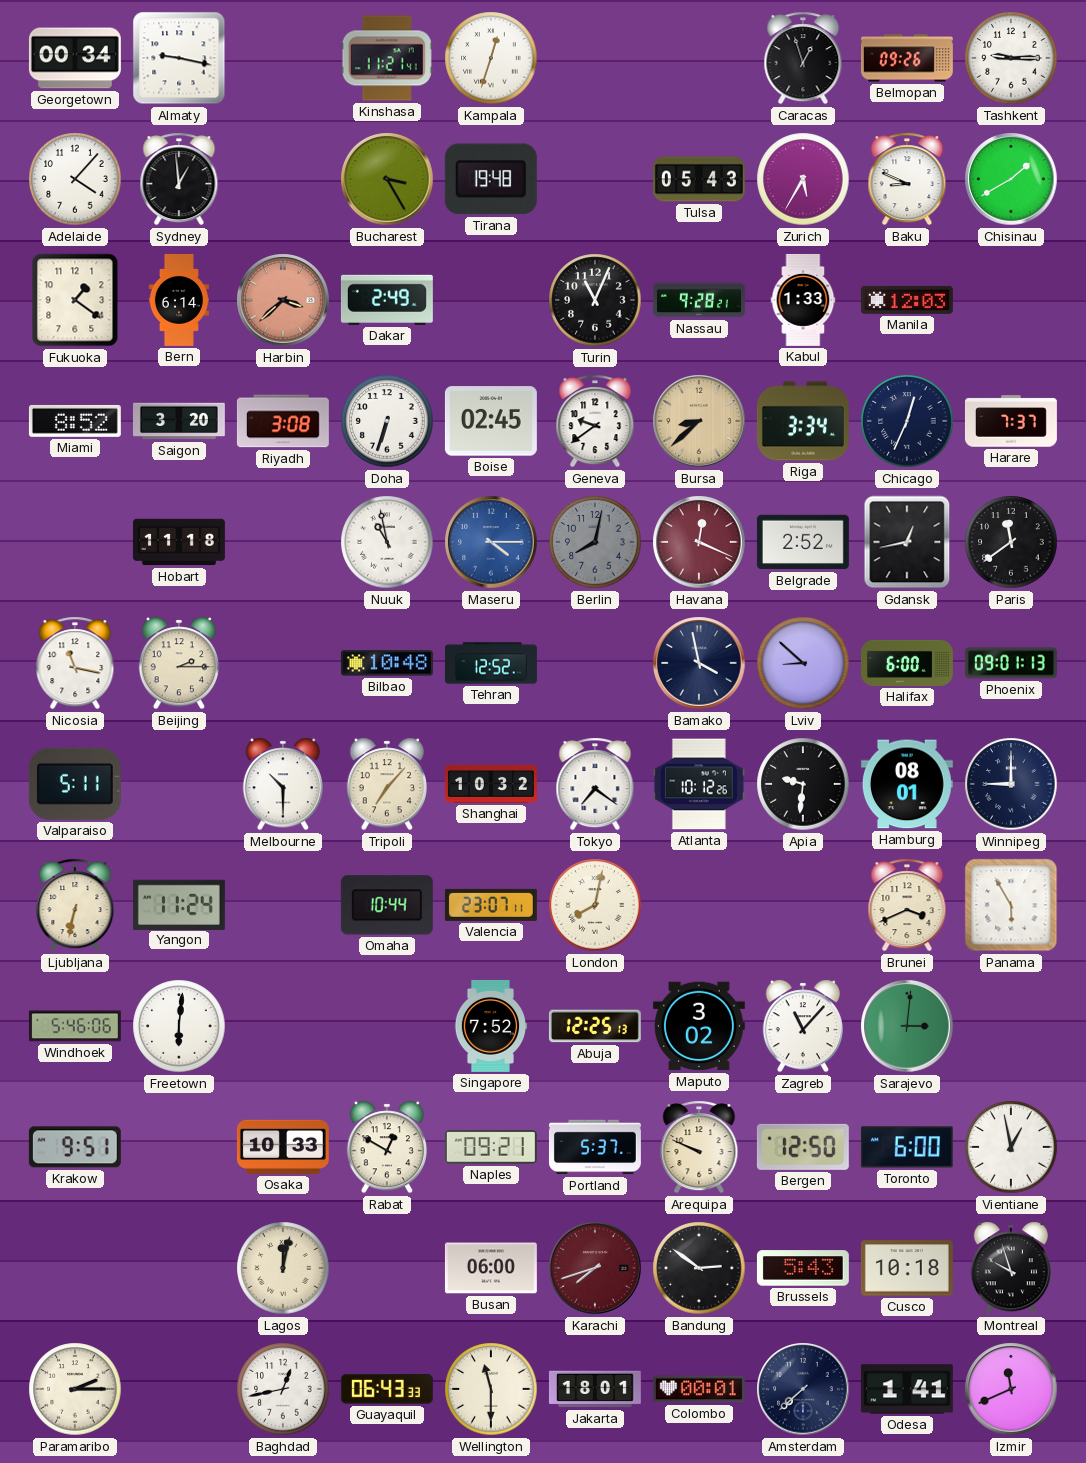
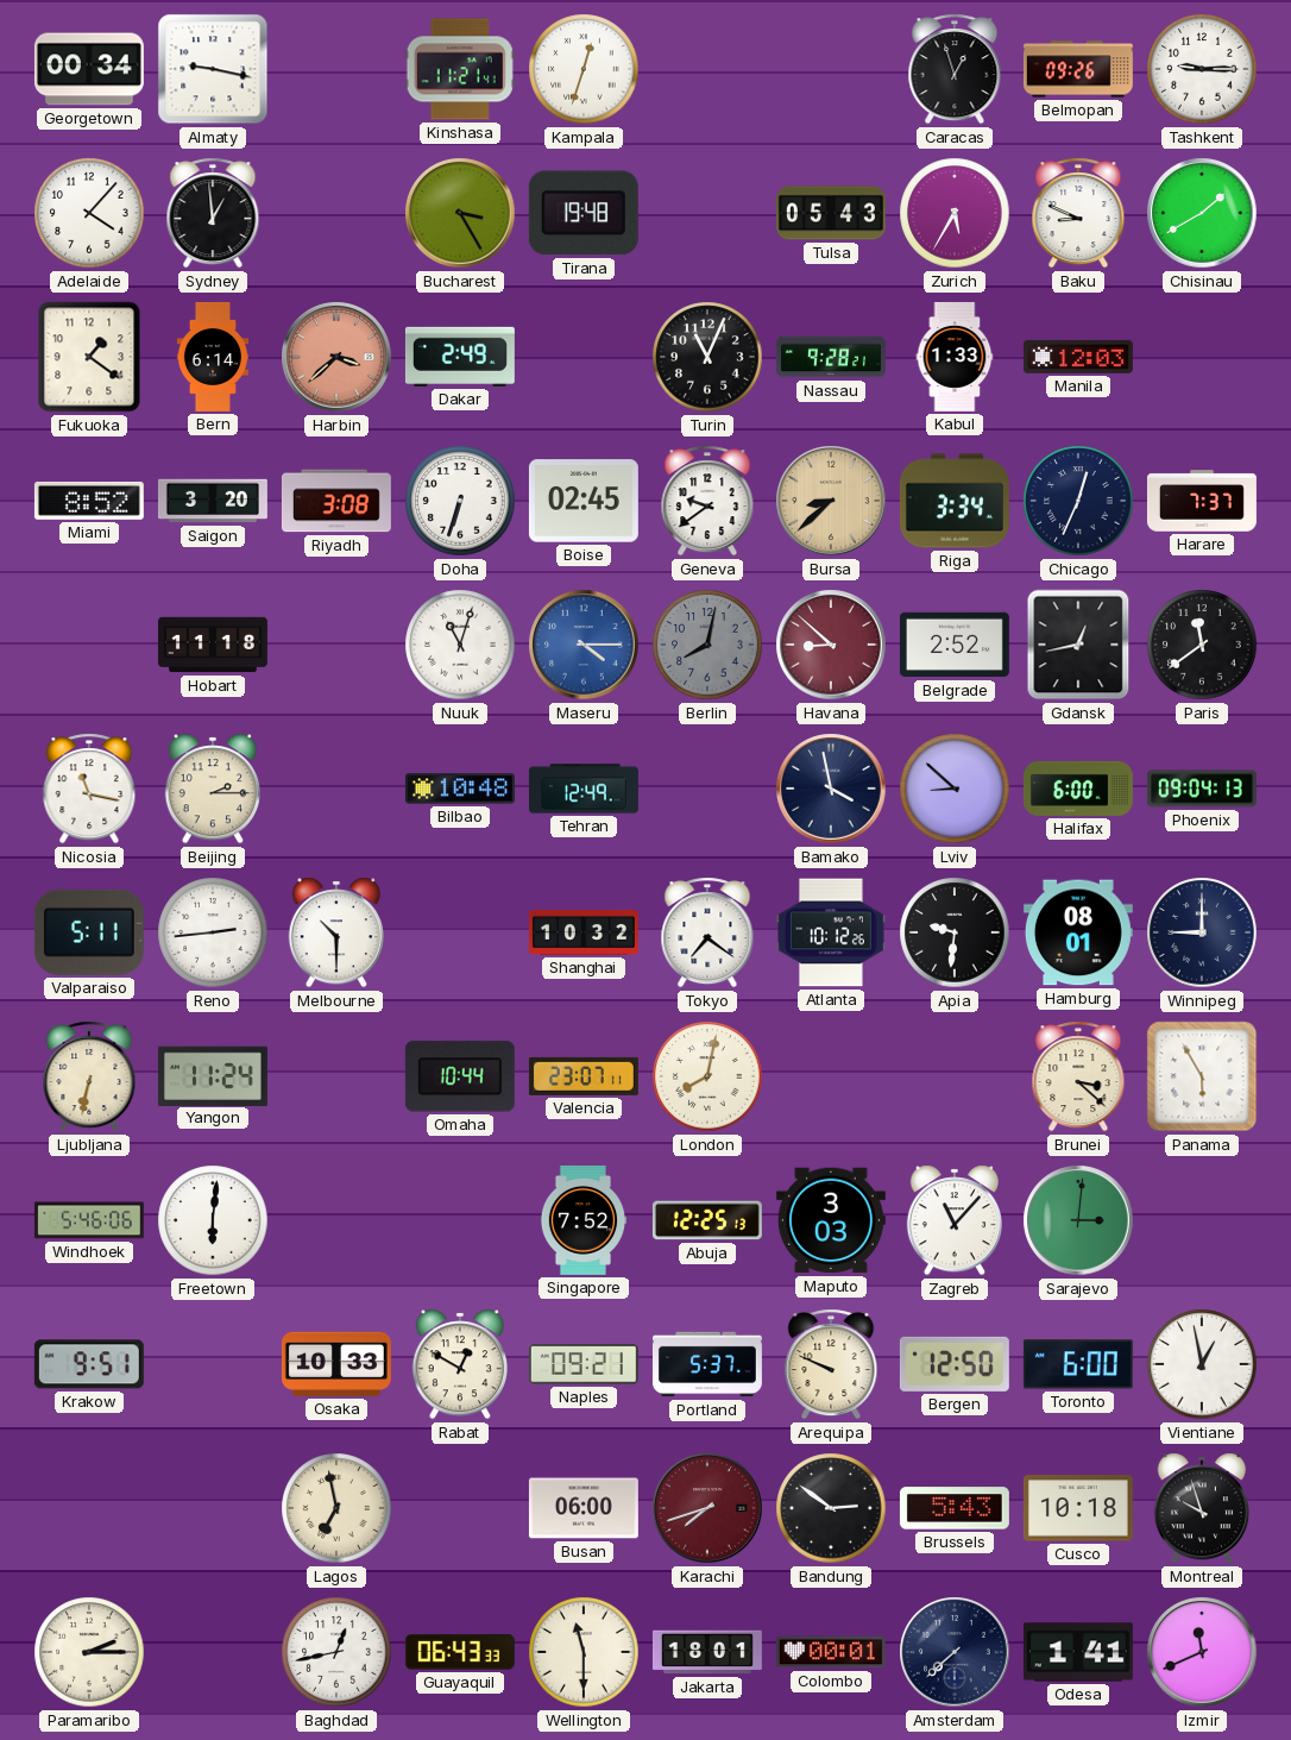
Nuuk: 10:58 -> 11:03
Havana: 12:19 -> 8:52
Tehran: 12:52 -> 12:49
Phoenix: 09:01 -> 09:04
Reno: none -> 2:44
Tripoli: 7:07 -> none
Brunei: 3:41 -> 3:22
Maputo: 3:02 -> 3:03
Lagos: 12:02 -> 6:58
